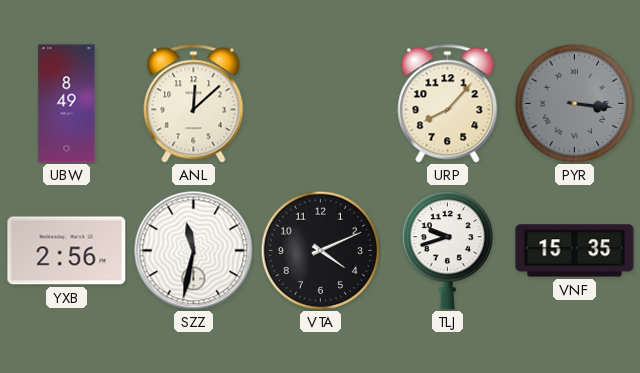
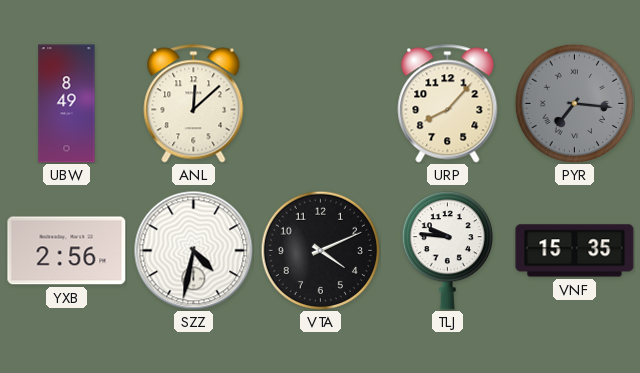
PYR: 3:16 -> 7:16
SZZ: 11:32 -> 4:32
TLJ: 9:42 -> 9:46
